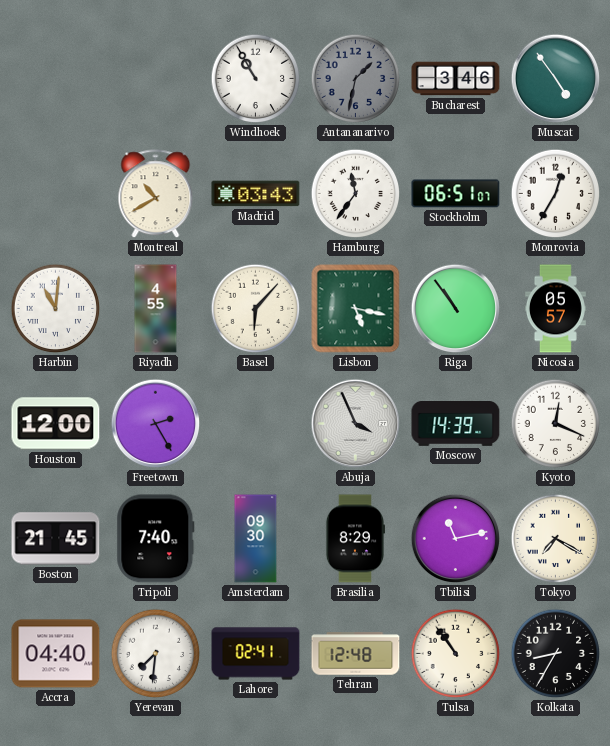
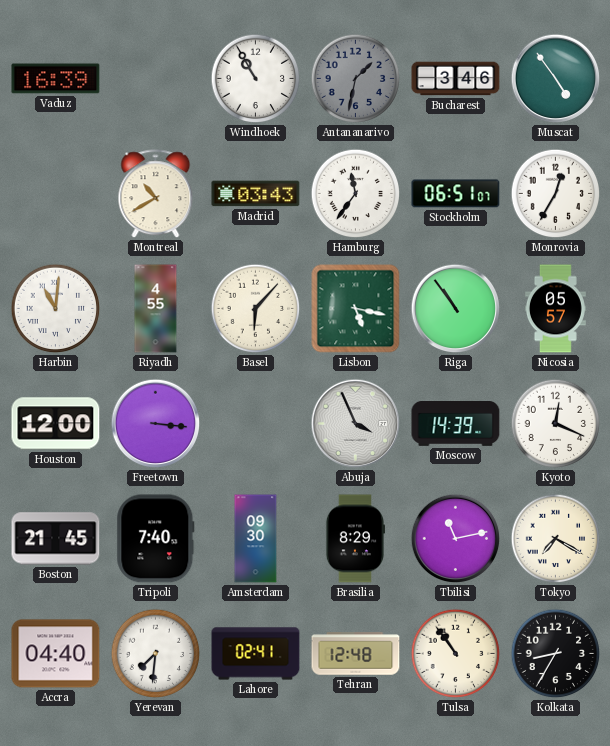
Vaduz: none -> 16:39
Freetown: 2:25 -> 3:16
